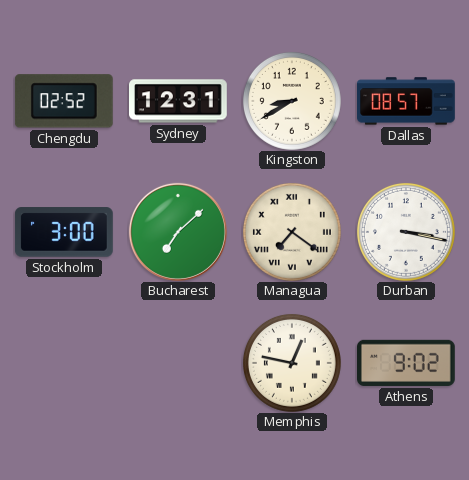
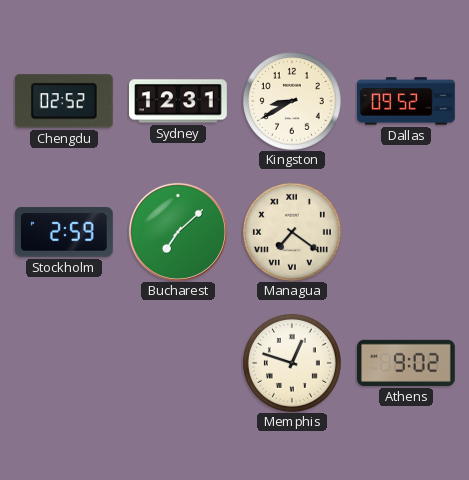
Dallas: 08:57 -> 09:52
Stockholm: 3:00 -> 2:59
Durban: 3:17 -> none
Memphis: 12:47 -> 12:48
